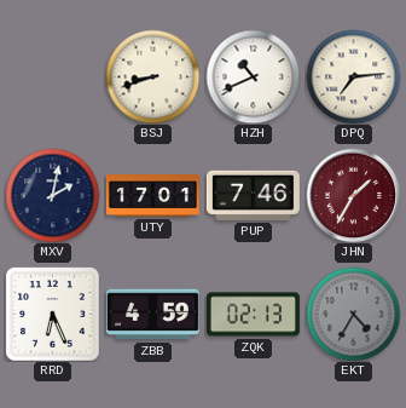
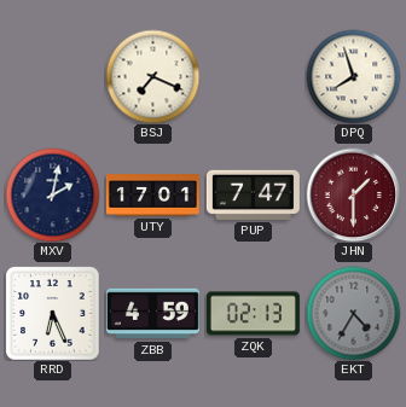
BSJ: 8:42 -> 7:19
HZH: 10:41 -> none
DPQ: 7:14 -> 7:57
PUP: 7:46 -> 7:47
JHN: 1:35 -> 1:30
